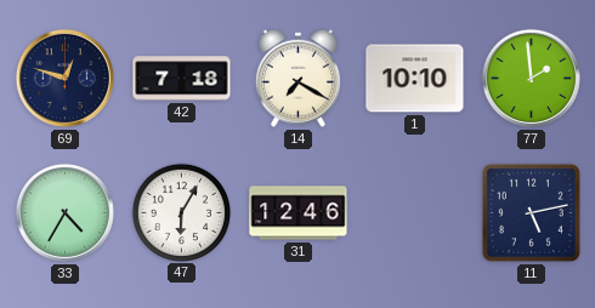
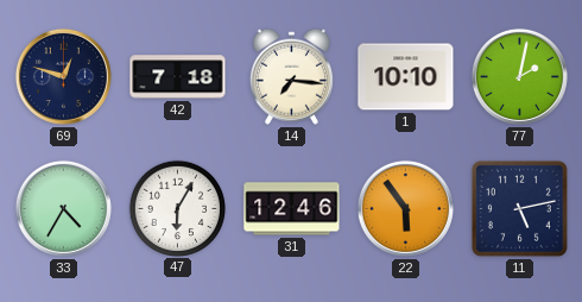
14: 7:20 -> 7:16
77: 1:59 -> 2:02
22: none -> 5:54
